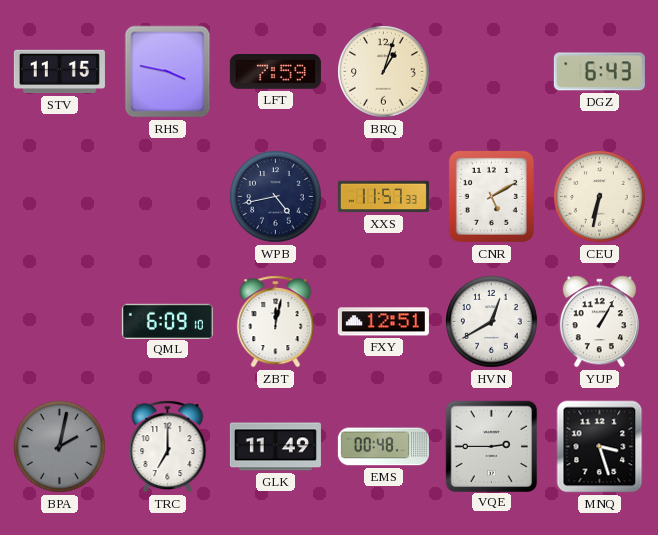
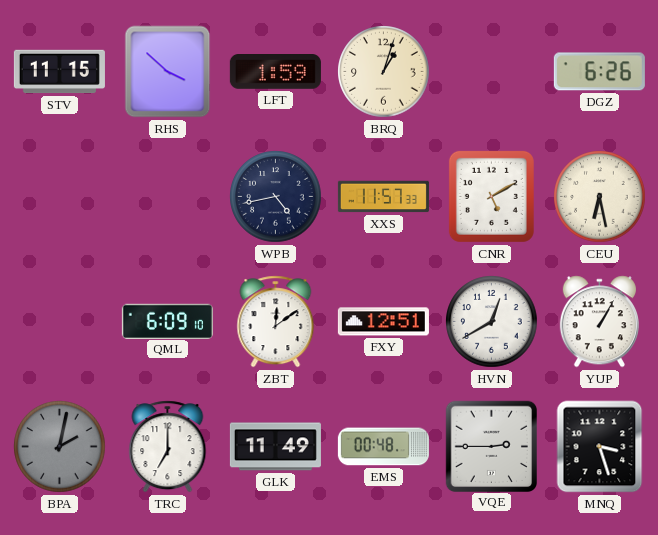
RHS: 3:47 -> 3:52
LFT: 7:59 -> 1:59
DGZ: 6:43 -> 6:26
CEU: 6:32 -> 6:28
ZBT: 12:02 -> 12:09
